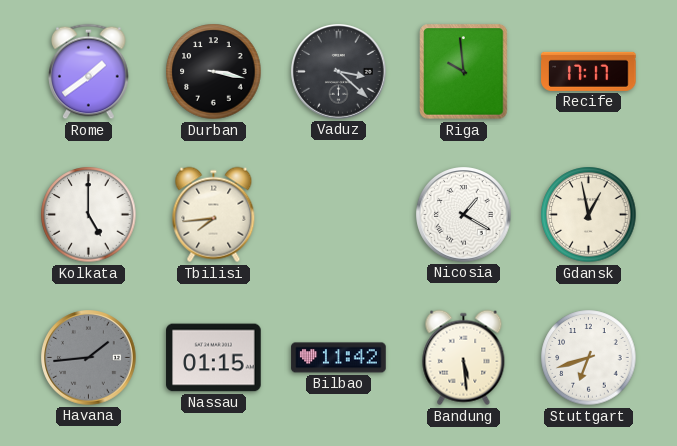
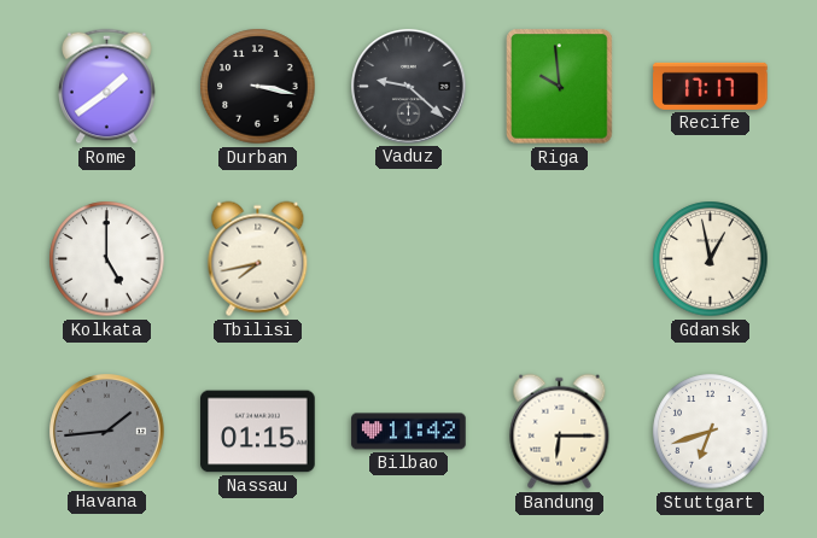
Vaduz: 3:22 -> 9:22
Tbilisi: 7:44 -> 7:43
Nicosia: 1:20 -> none
Bandung: 5:29 -> 6:15
